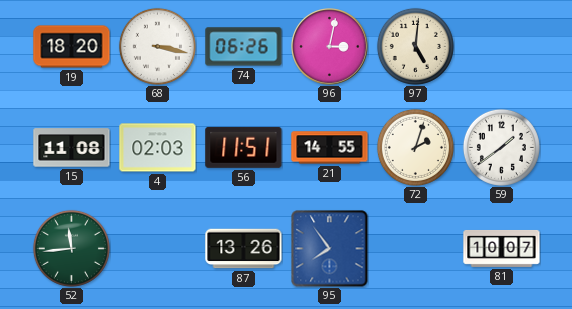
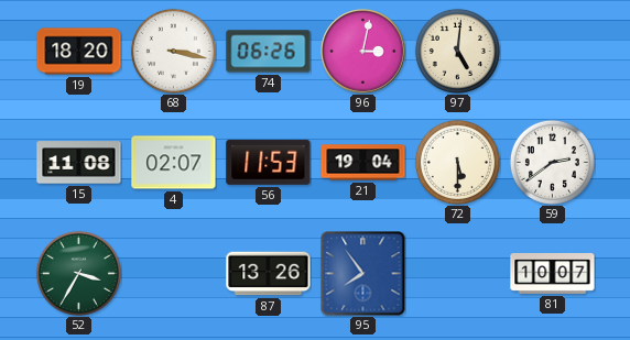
4: 02:03 -> 02:07
56: 11:51 -> 11:53
21: 14:55 -> 19:04
72: 2:03 -> 5:30
59: 1:39 -> 2:39
52: 11:44 -> 3:35
